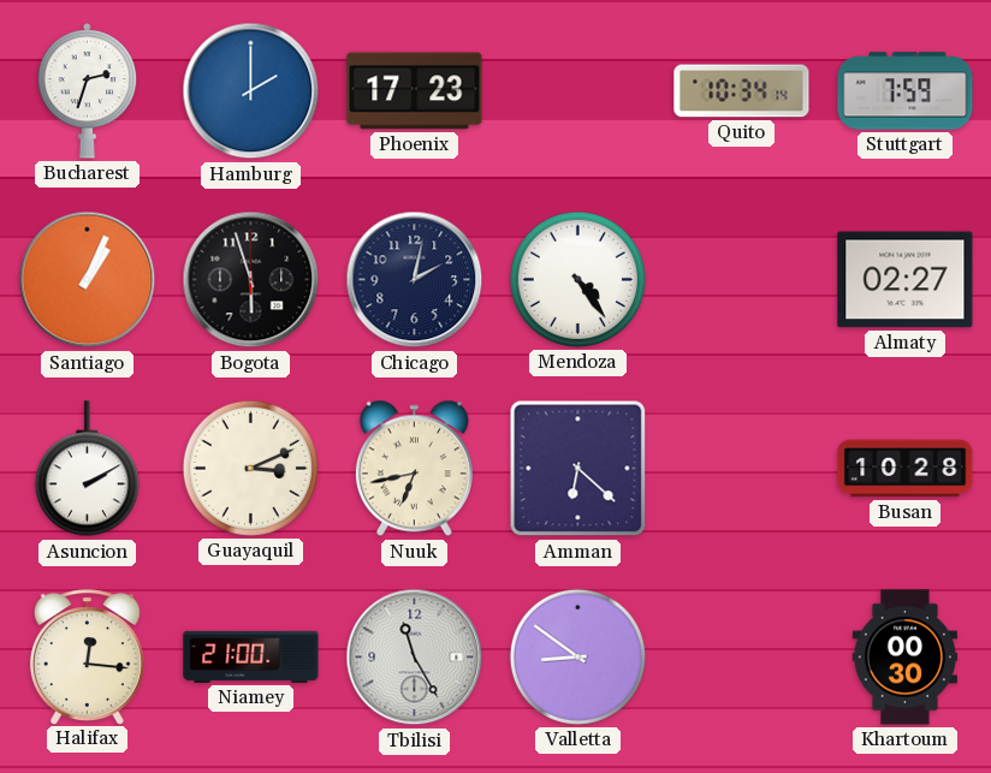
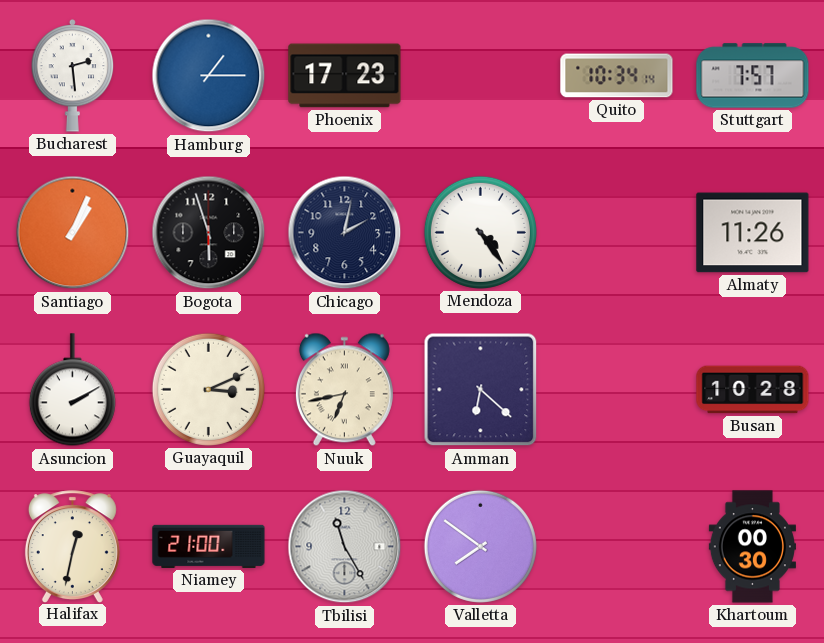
Bucharest: 2:33 -> 2:29
Hamburg: 2:00 -> 1:15
Stuttgart: 7:59 -> 7:57
Almaty: 02:27 -> 11:26
Halifax: 12:16 -> 12:32
Valletta: 8:51 -> 7:51
